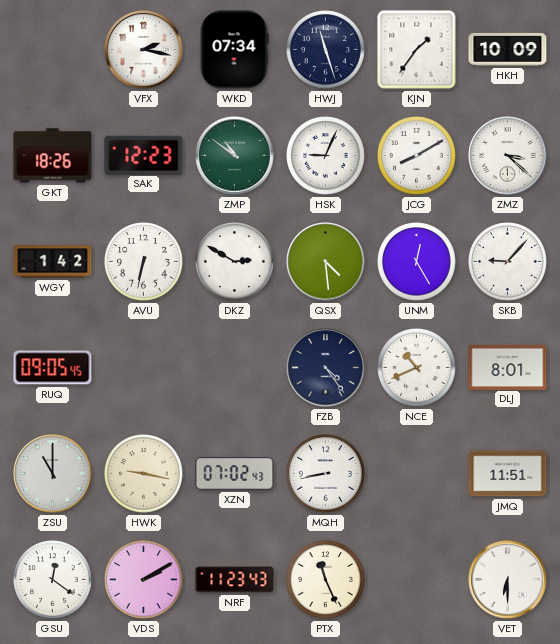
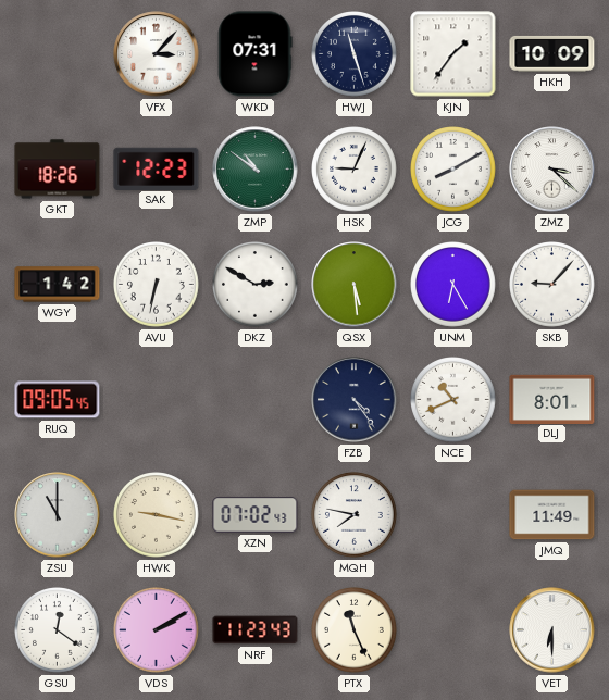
VFX: 2:17 -> 3:07
WKD: 07:34 -> 07:31
QSX: 4:29 -> 5:29
UNM: 12:25 -> 6:25
MQH: 8:43 -> 7:47
JMQ: 11:51 -> 11:49
